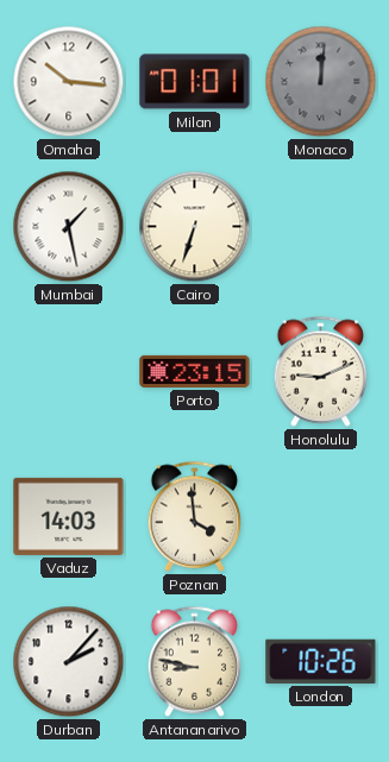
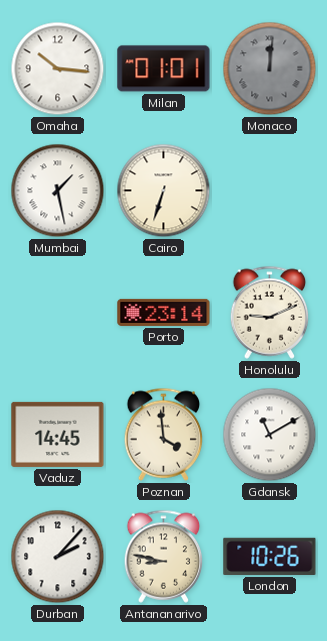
Porto: 23:15 -> 23:14
Vaduz: 14:03 -> 14:45
Gdansk: none -> 11:10
